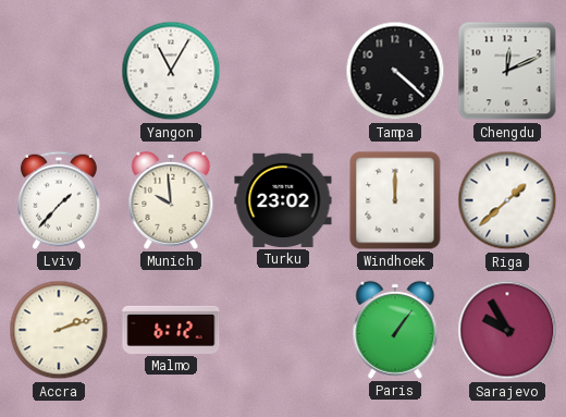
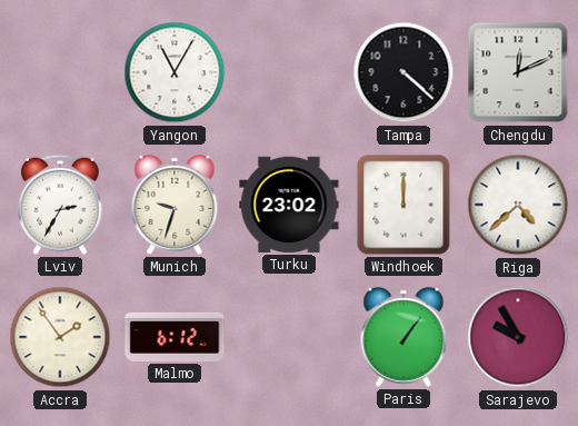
Lviv: 1:37 -> 2:35
Munich: 9:59 -> 9:33
Riga: 1:38 -> 4:38
Accra: 2:12 -> 1:54
